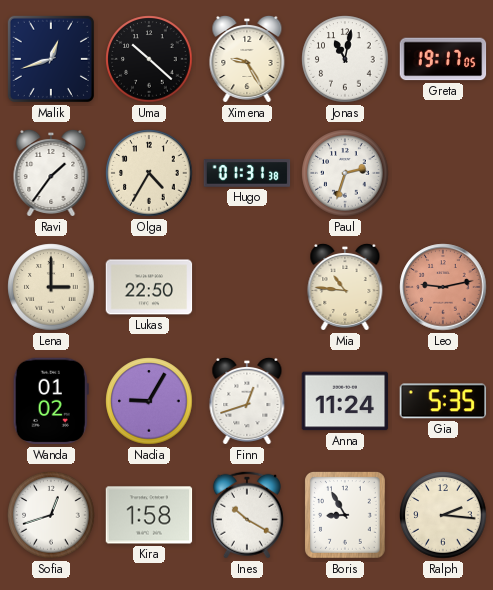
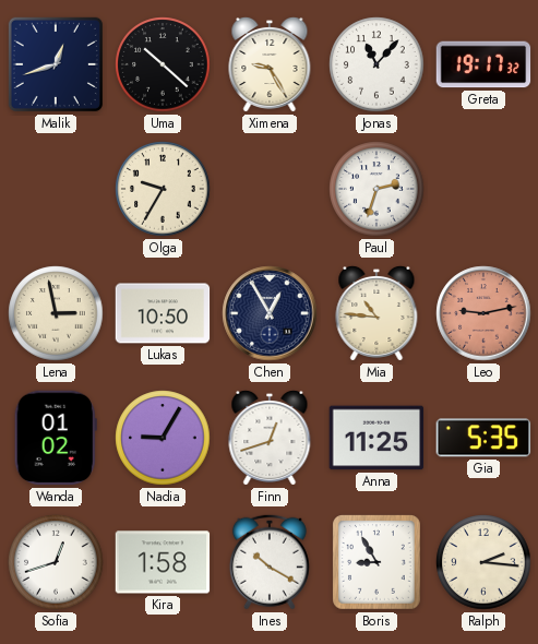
Jonas: 11:02 -> 11:07
Greta: 19:17:05 -> 19:17:32
Ravi: 1:36 -> none
Olga: 4:35 -> 9:35
Hugo: 01:31 -> none
Lena: 3:00 -> 2:58
Lukas: 22:50 -> 10:50
Chen: none -> 12:55
Anna: 11:24 -> 11:25
